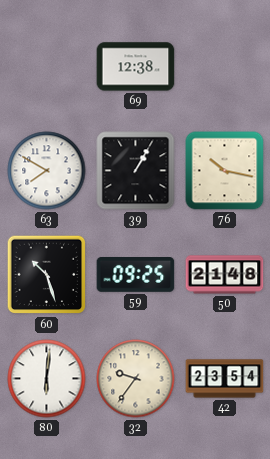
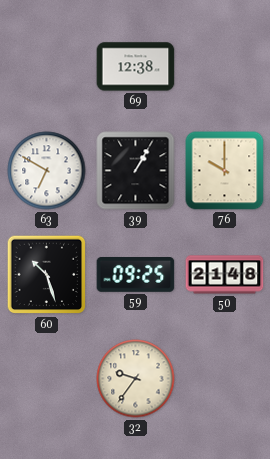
63: 7:50 -> 6:50
76: 10:17 -> 10:00
80: 6:01 -> none
42: 23:54 -> none
